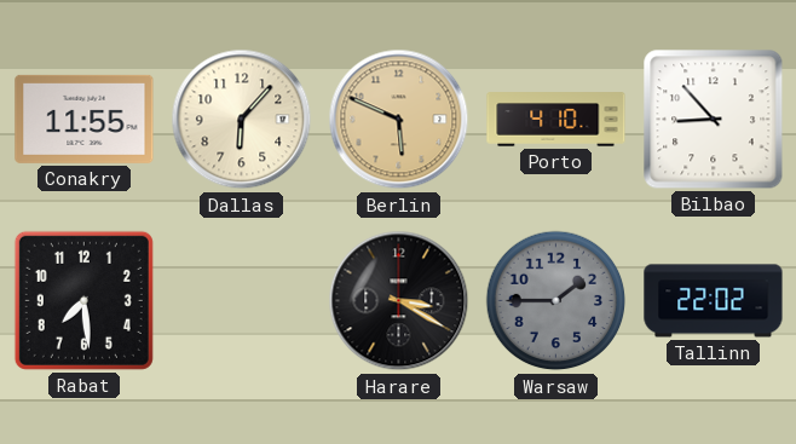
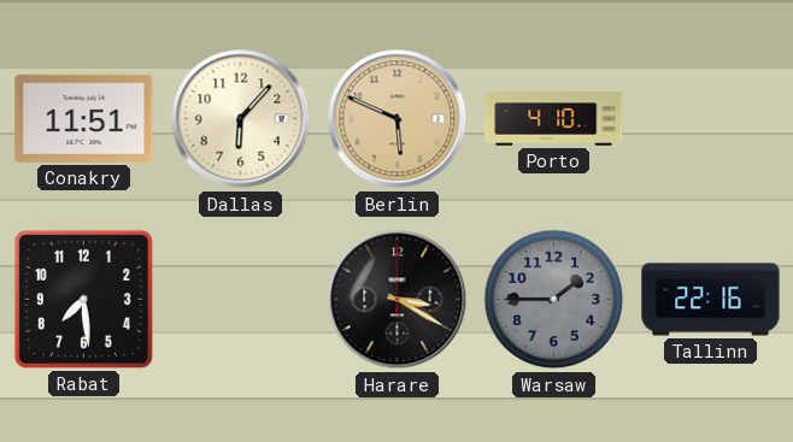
Conakry: 11:55 -> 11:51
Bilbao: 8:53 -> none
Tallinn: 22:02 -> 22:16
